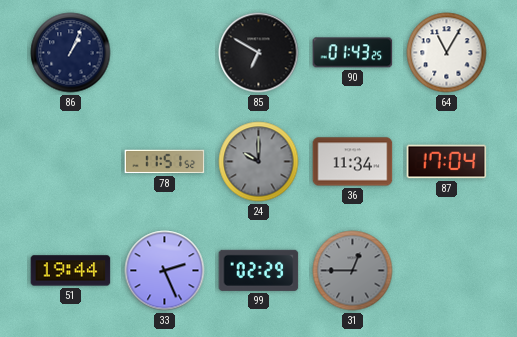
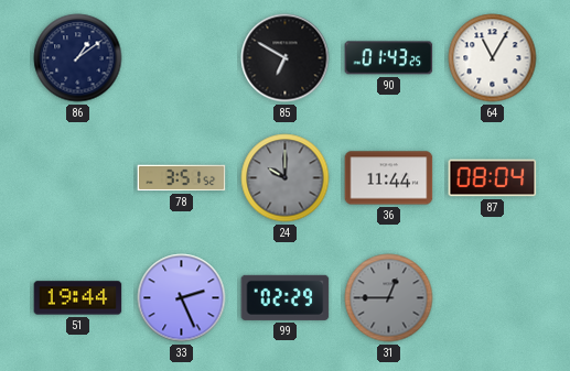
86: 1:04 -> 1:09
78: 11:51 -> 3:51
36: 11:34 -> 11:44
87: 17:04 -> 08:04
